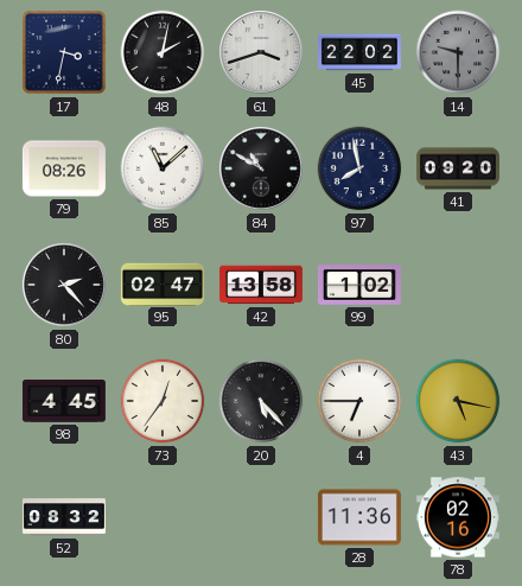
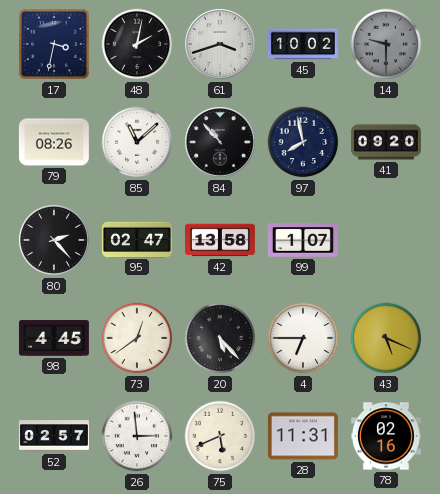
45: 22:02 -> 10:02
84: 10:50 -> 10:53
99: 1:02 -> 1:07
73: 12:36 -> 12:39
43: 5:17 -> 5:19
52: 08:32 -> 02:57
26: none -> 2:59
75: none -> 5:41
28: 11:36 -> 11:31
